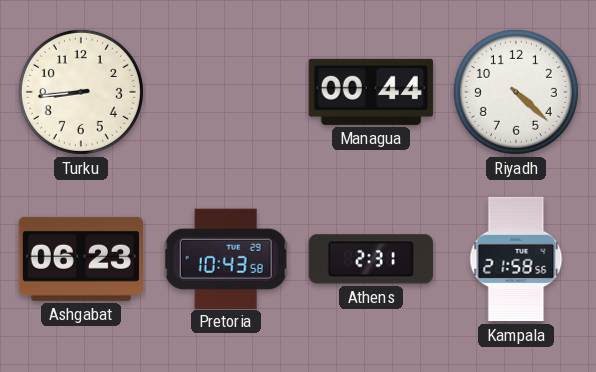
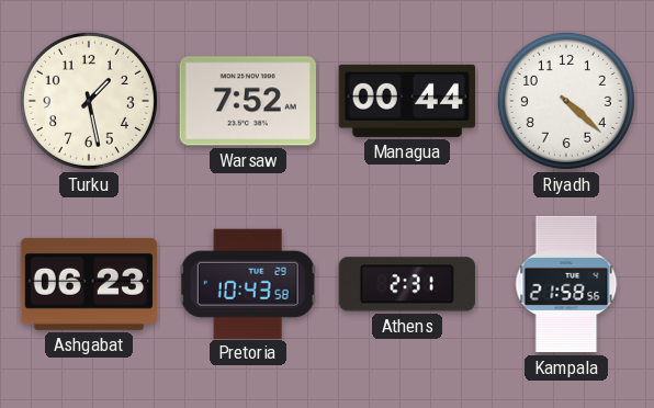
Turku: 8:44 -> 1:28
Warsaw: none -> 7:52
